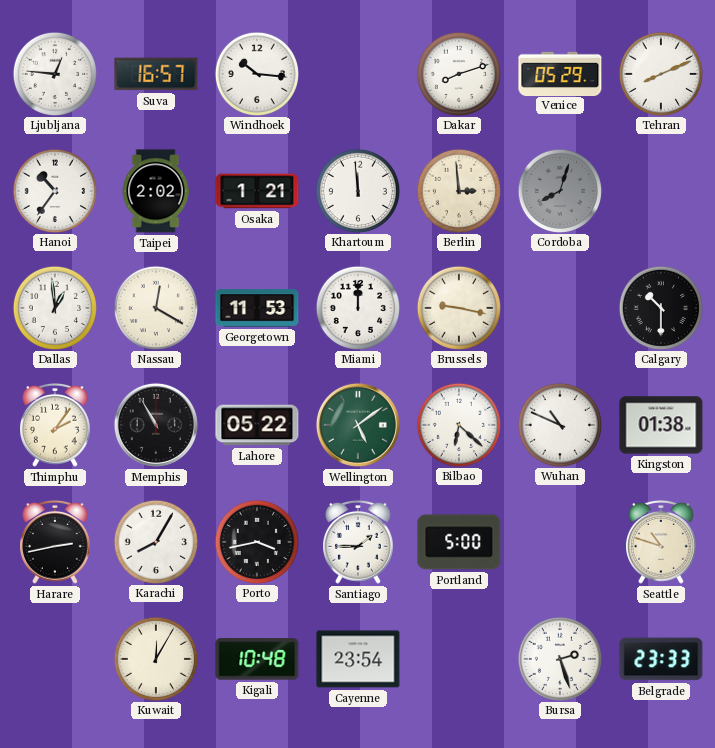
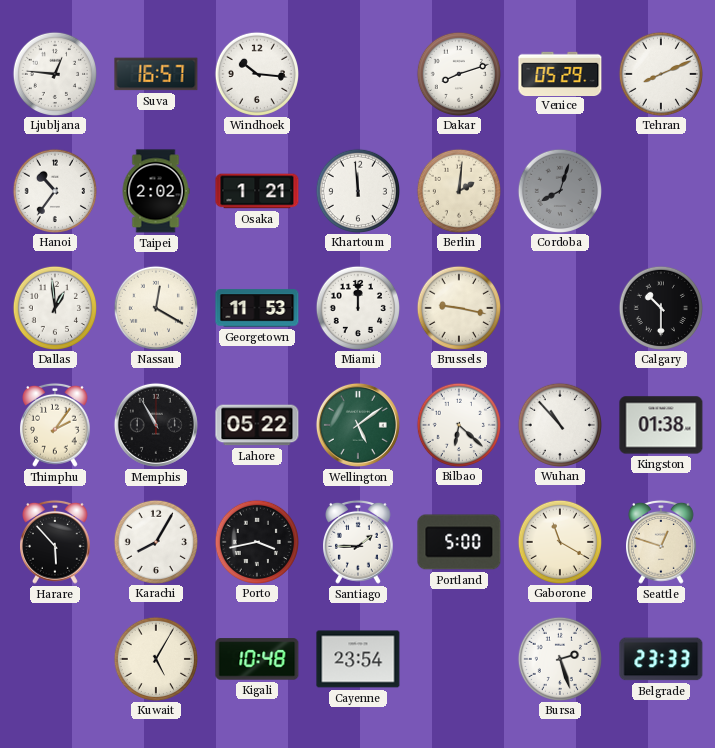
Berlin: 2:59 -> 2:01
Wuhan: 10:49 -> 10:53
Harare: 2:43 -> 5:53
Gaborone: none -> 11:20
Seattle: 10:48 -> 12:48
Kuwait: 12:05 -> 5:05
